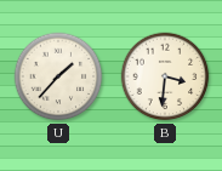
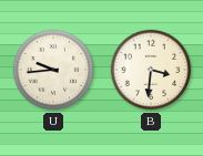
U: 1:37 -> 9:44
